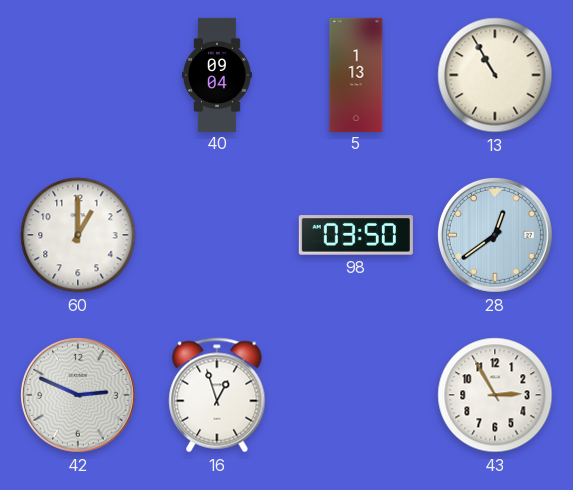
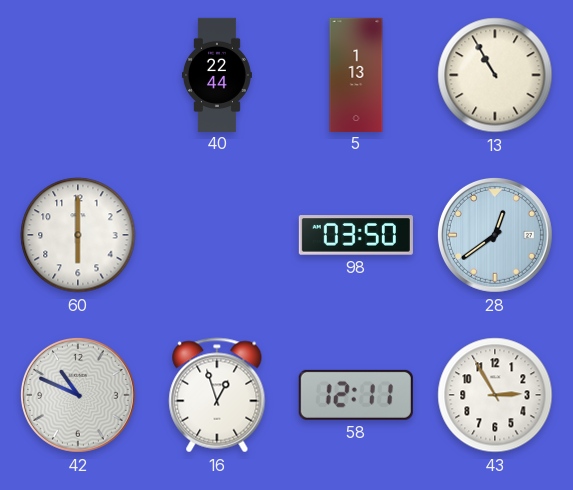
40: 09:04 -> 22:44
60: 1:00 -> 6:00
42: 2:49 -> 10:49
58: none -> 12:11
